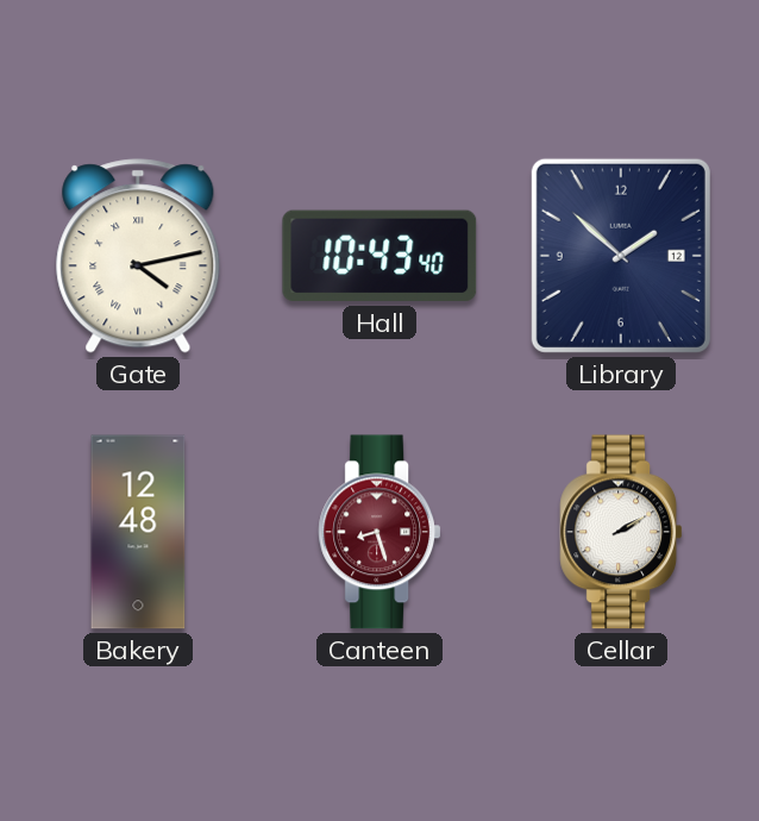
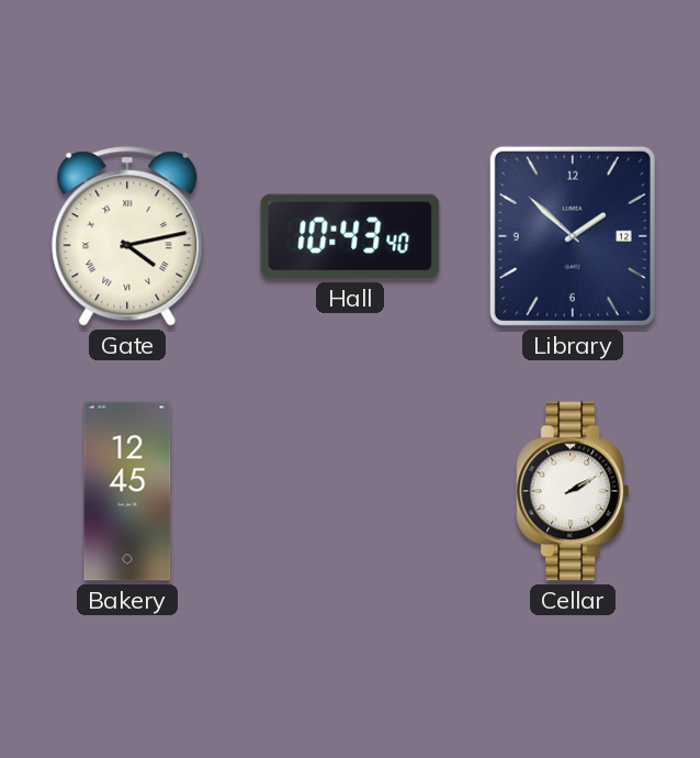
Bakery: 12:48 -> 12:45
Canteen: 8:27 -> none
